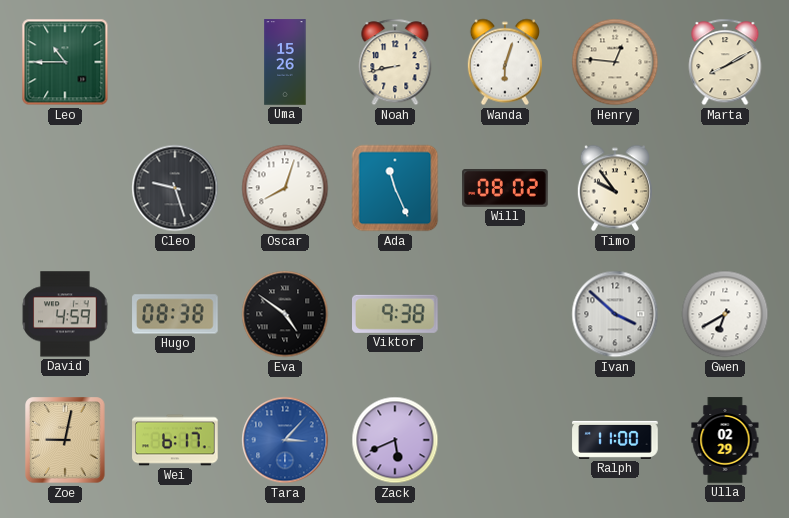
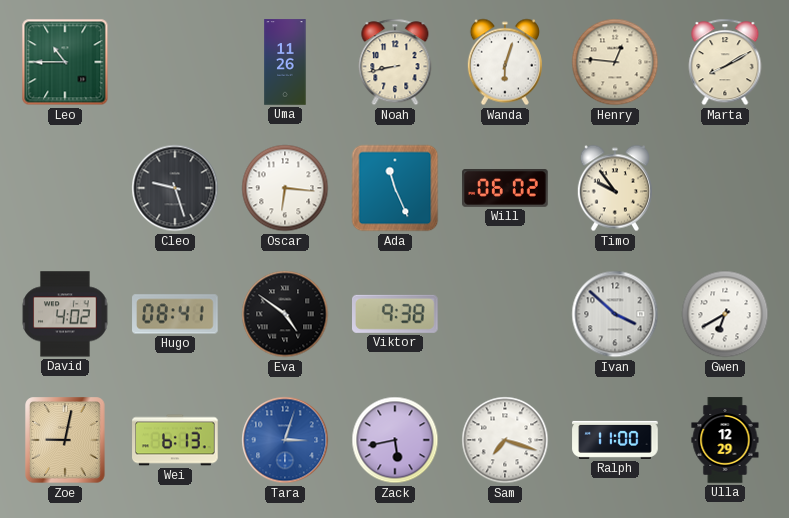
Uma: 15:26 -> 11:26
Oscar: 8:03 -> 6:16
Will: 08:02 -> 06:02
David: 4:59 -> 4:02
Hugo: 08:38 -> 08:41
Wei: 6:17 -> 6:13
Tara: 3:07 -> 3:03
Zack: 5:41 -> 5:43
Sam: none -> 7:18
Ulla: 02:29 -> 12:29
